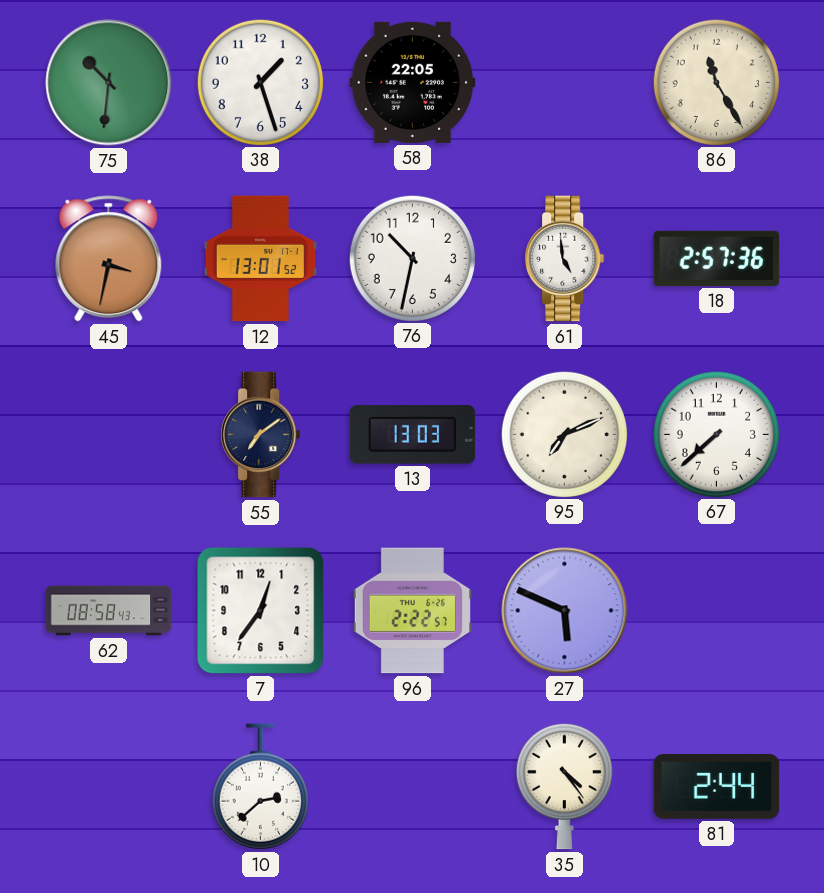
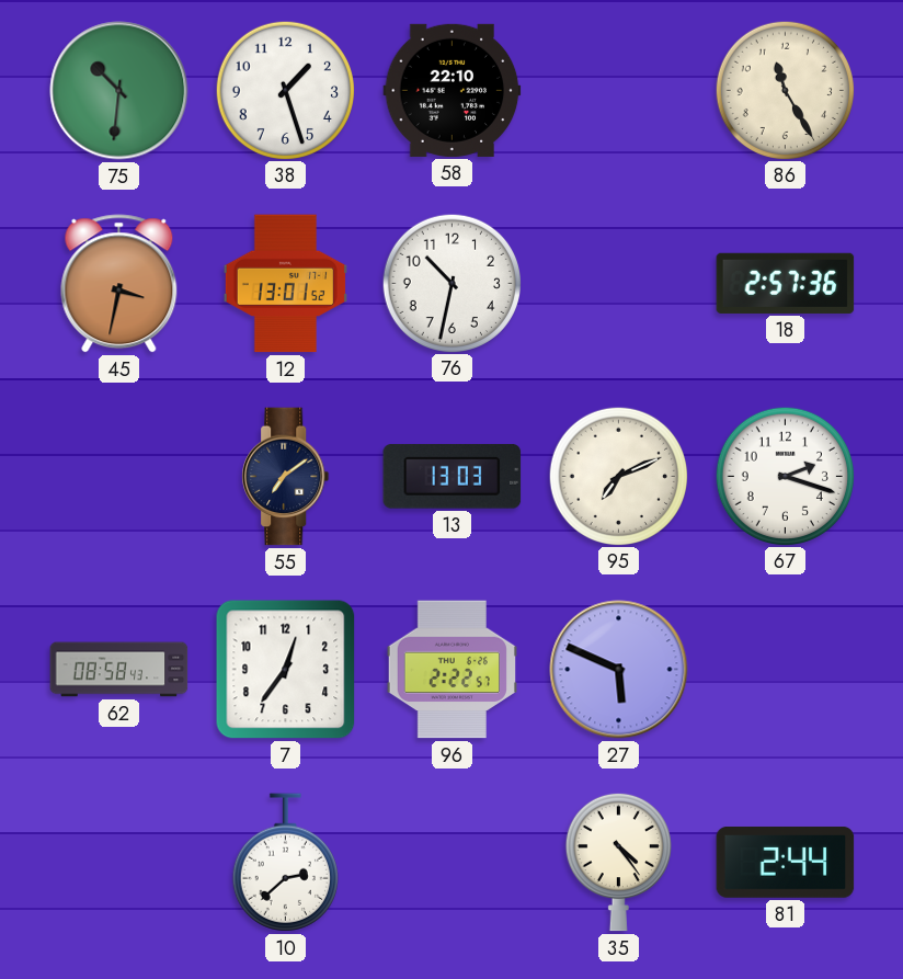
58: 22:05 -> 22:10
61: 4:59 -> none
67: 7:38 -> 2:18
